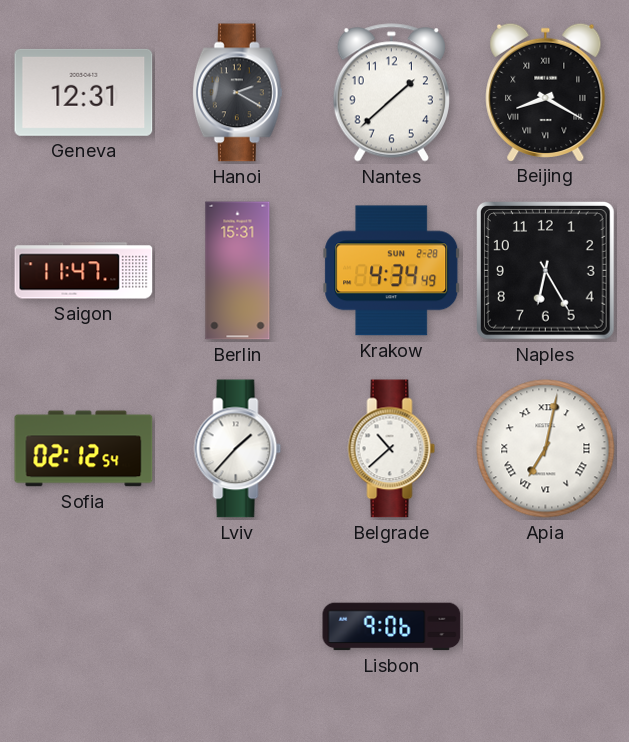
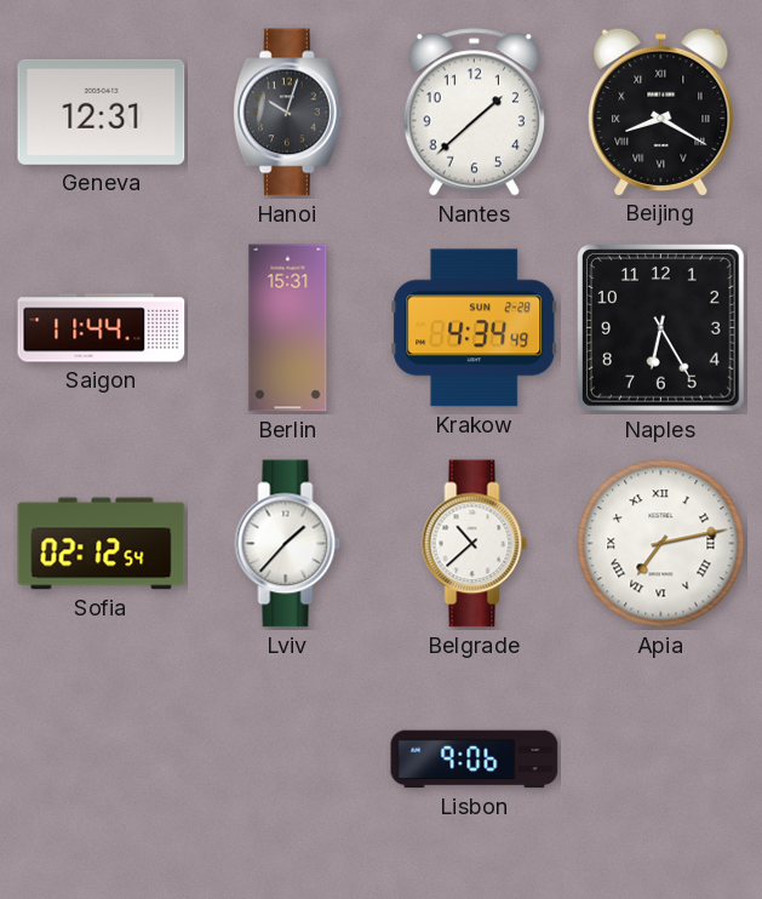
Hanoi: 2:20 -> 10:03
Saigon: 11:47 -> 11:44
Apia: 7:02 -> 7:13
